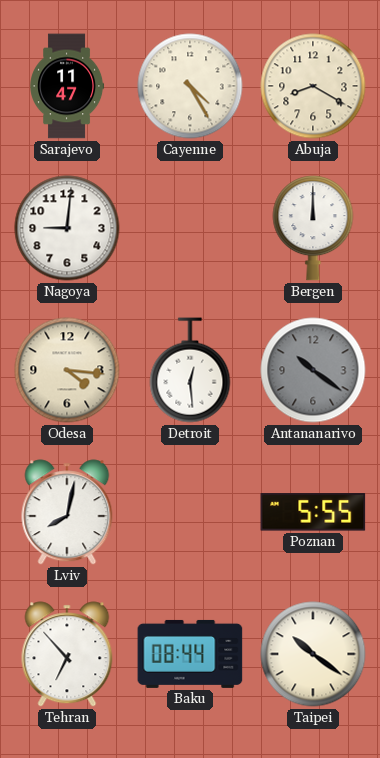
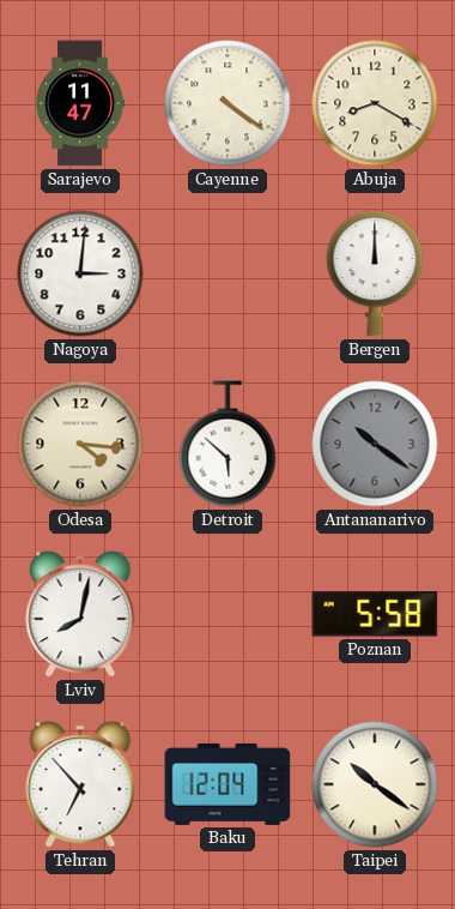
Cayenne: 4:25 -> 4:21
Nagoya: 9:01 -> 3:01
Detroit: 12:29 -> 5:52
Poznan: 5:55 -> 5:58
Baku: 08:44 -> 12:04
